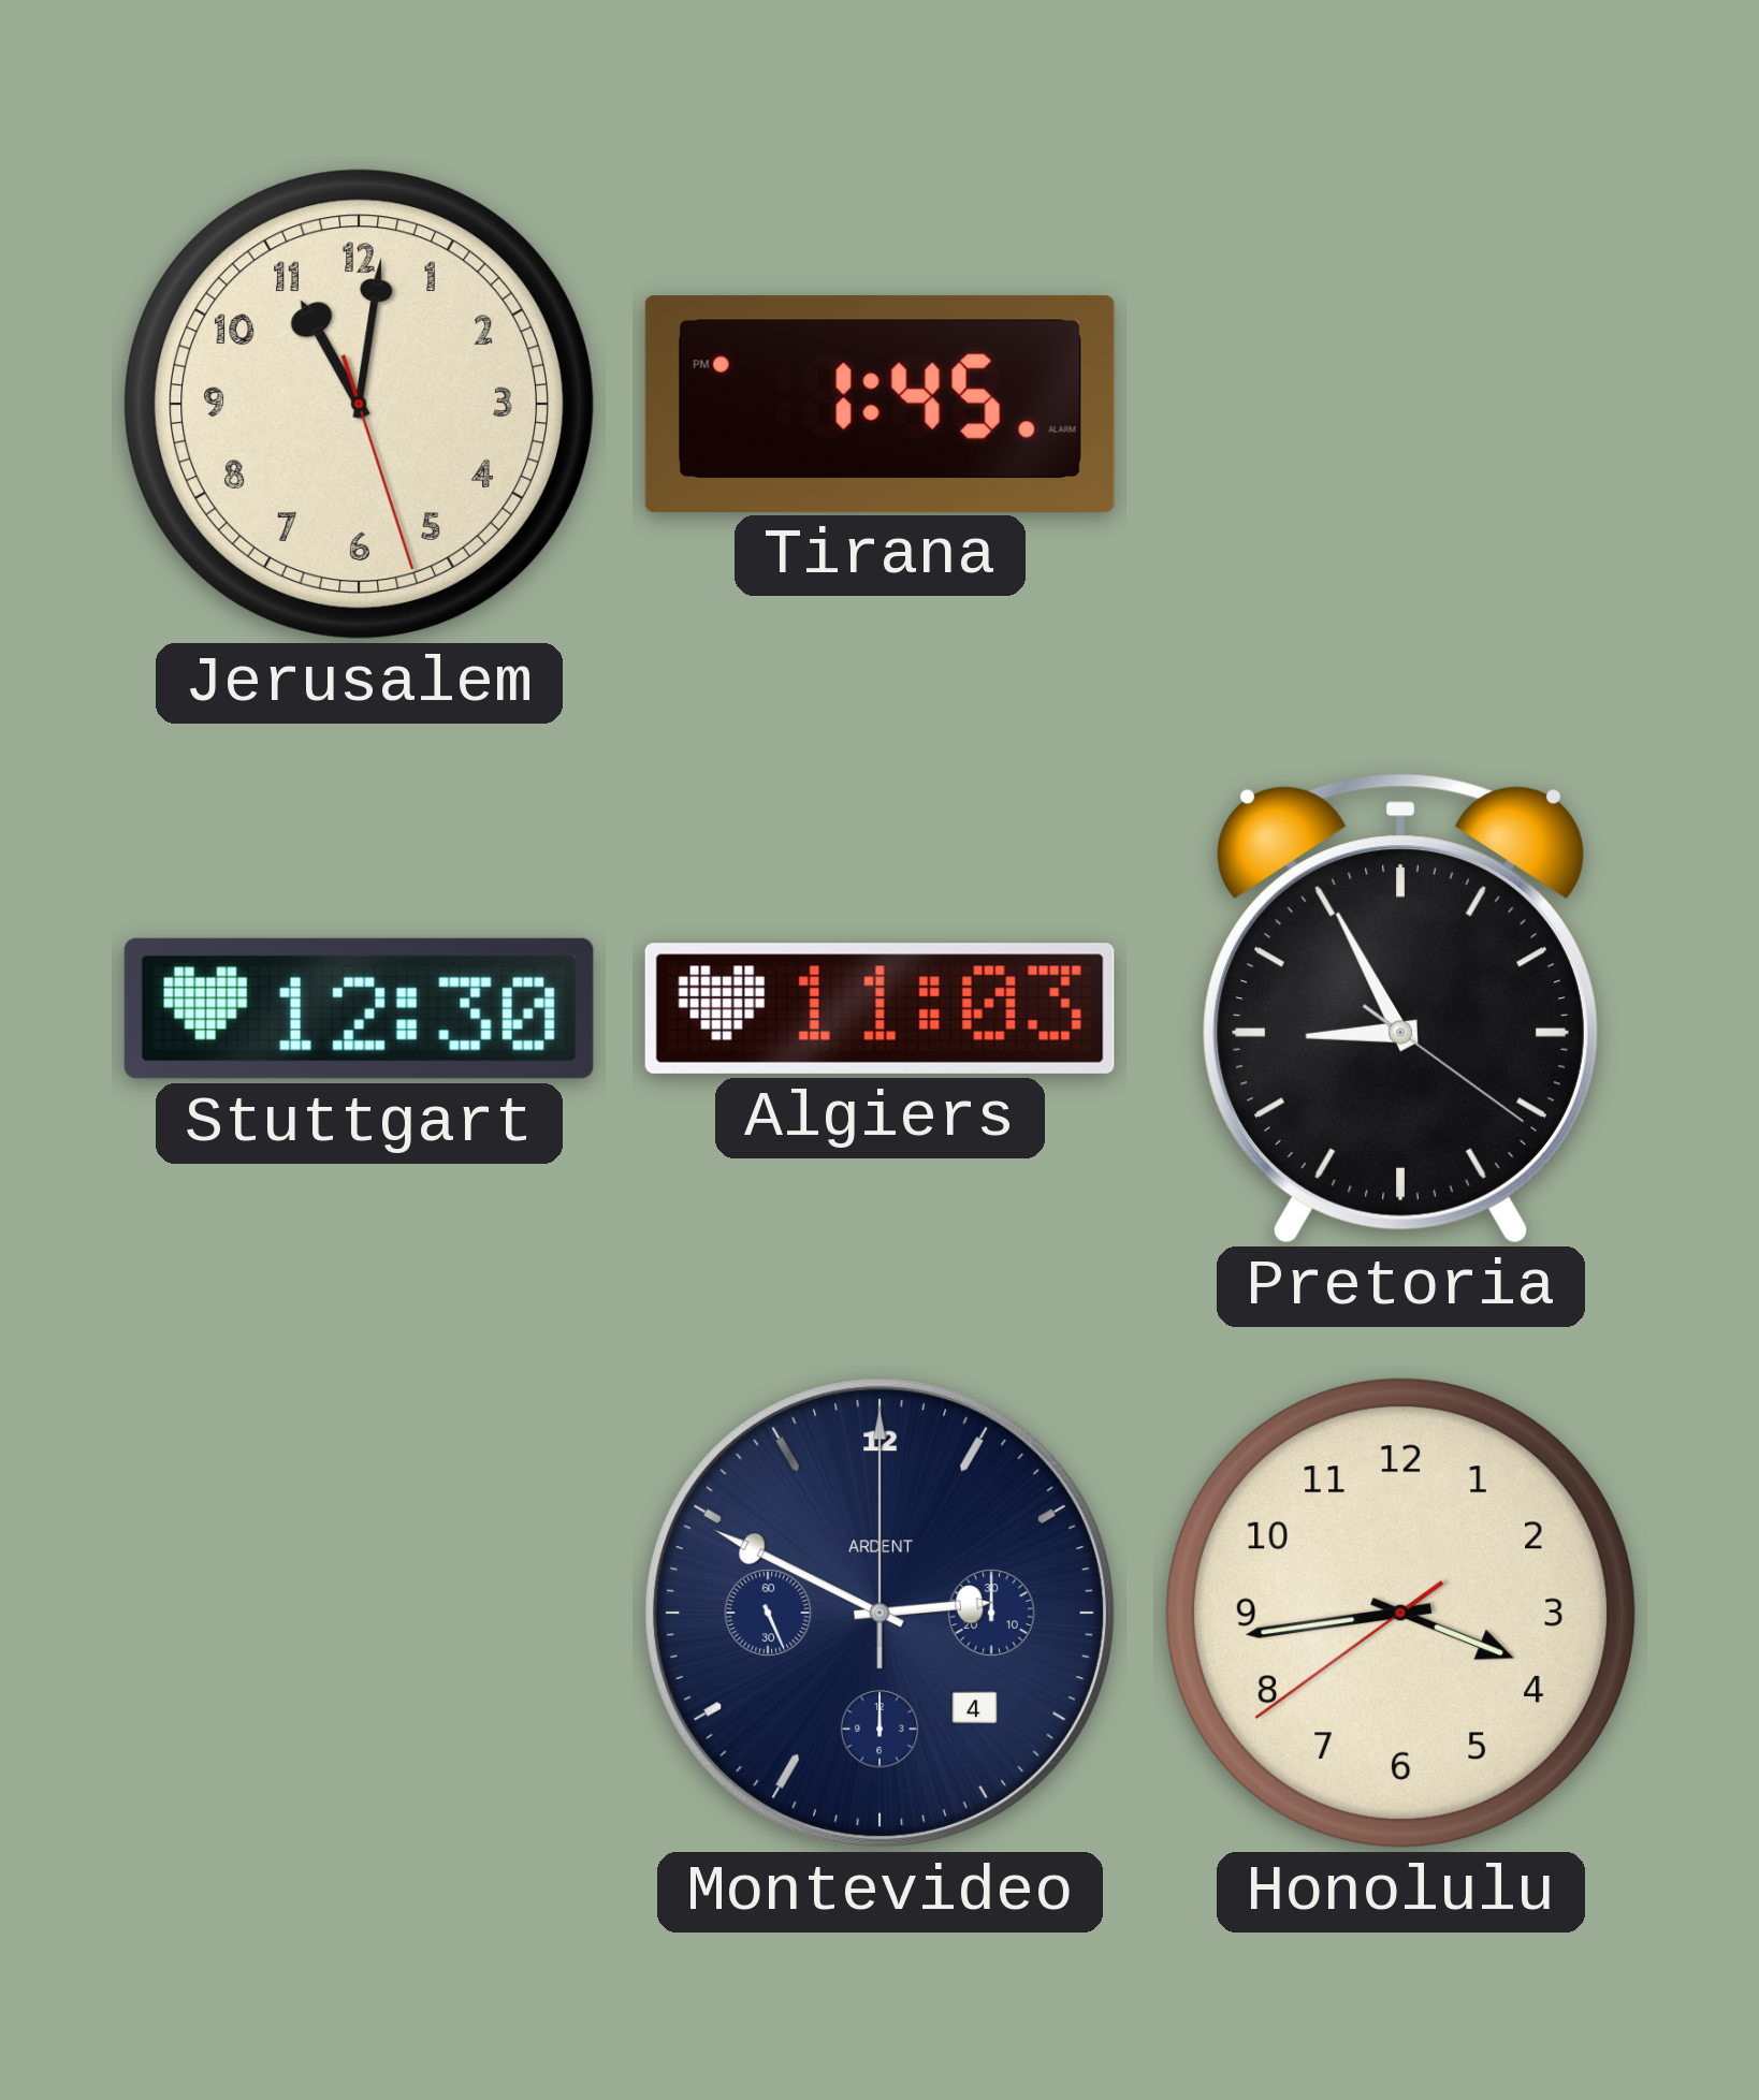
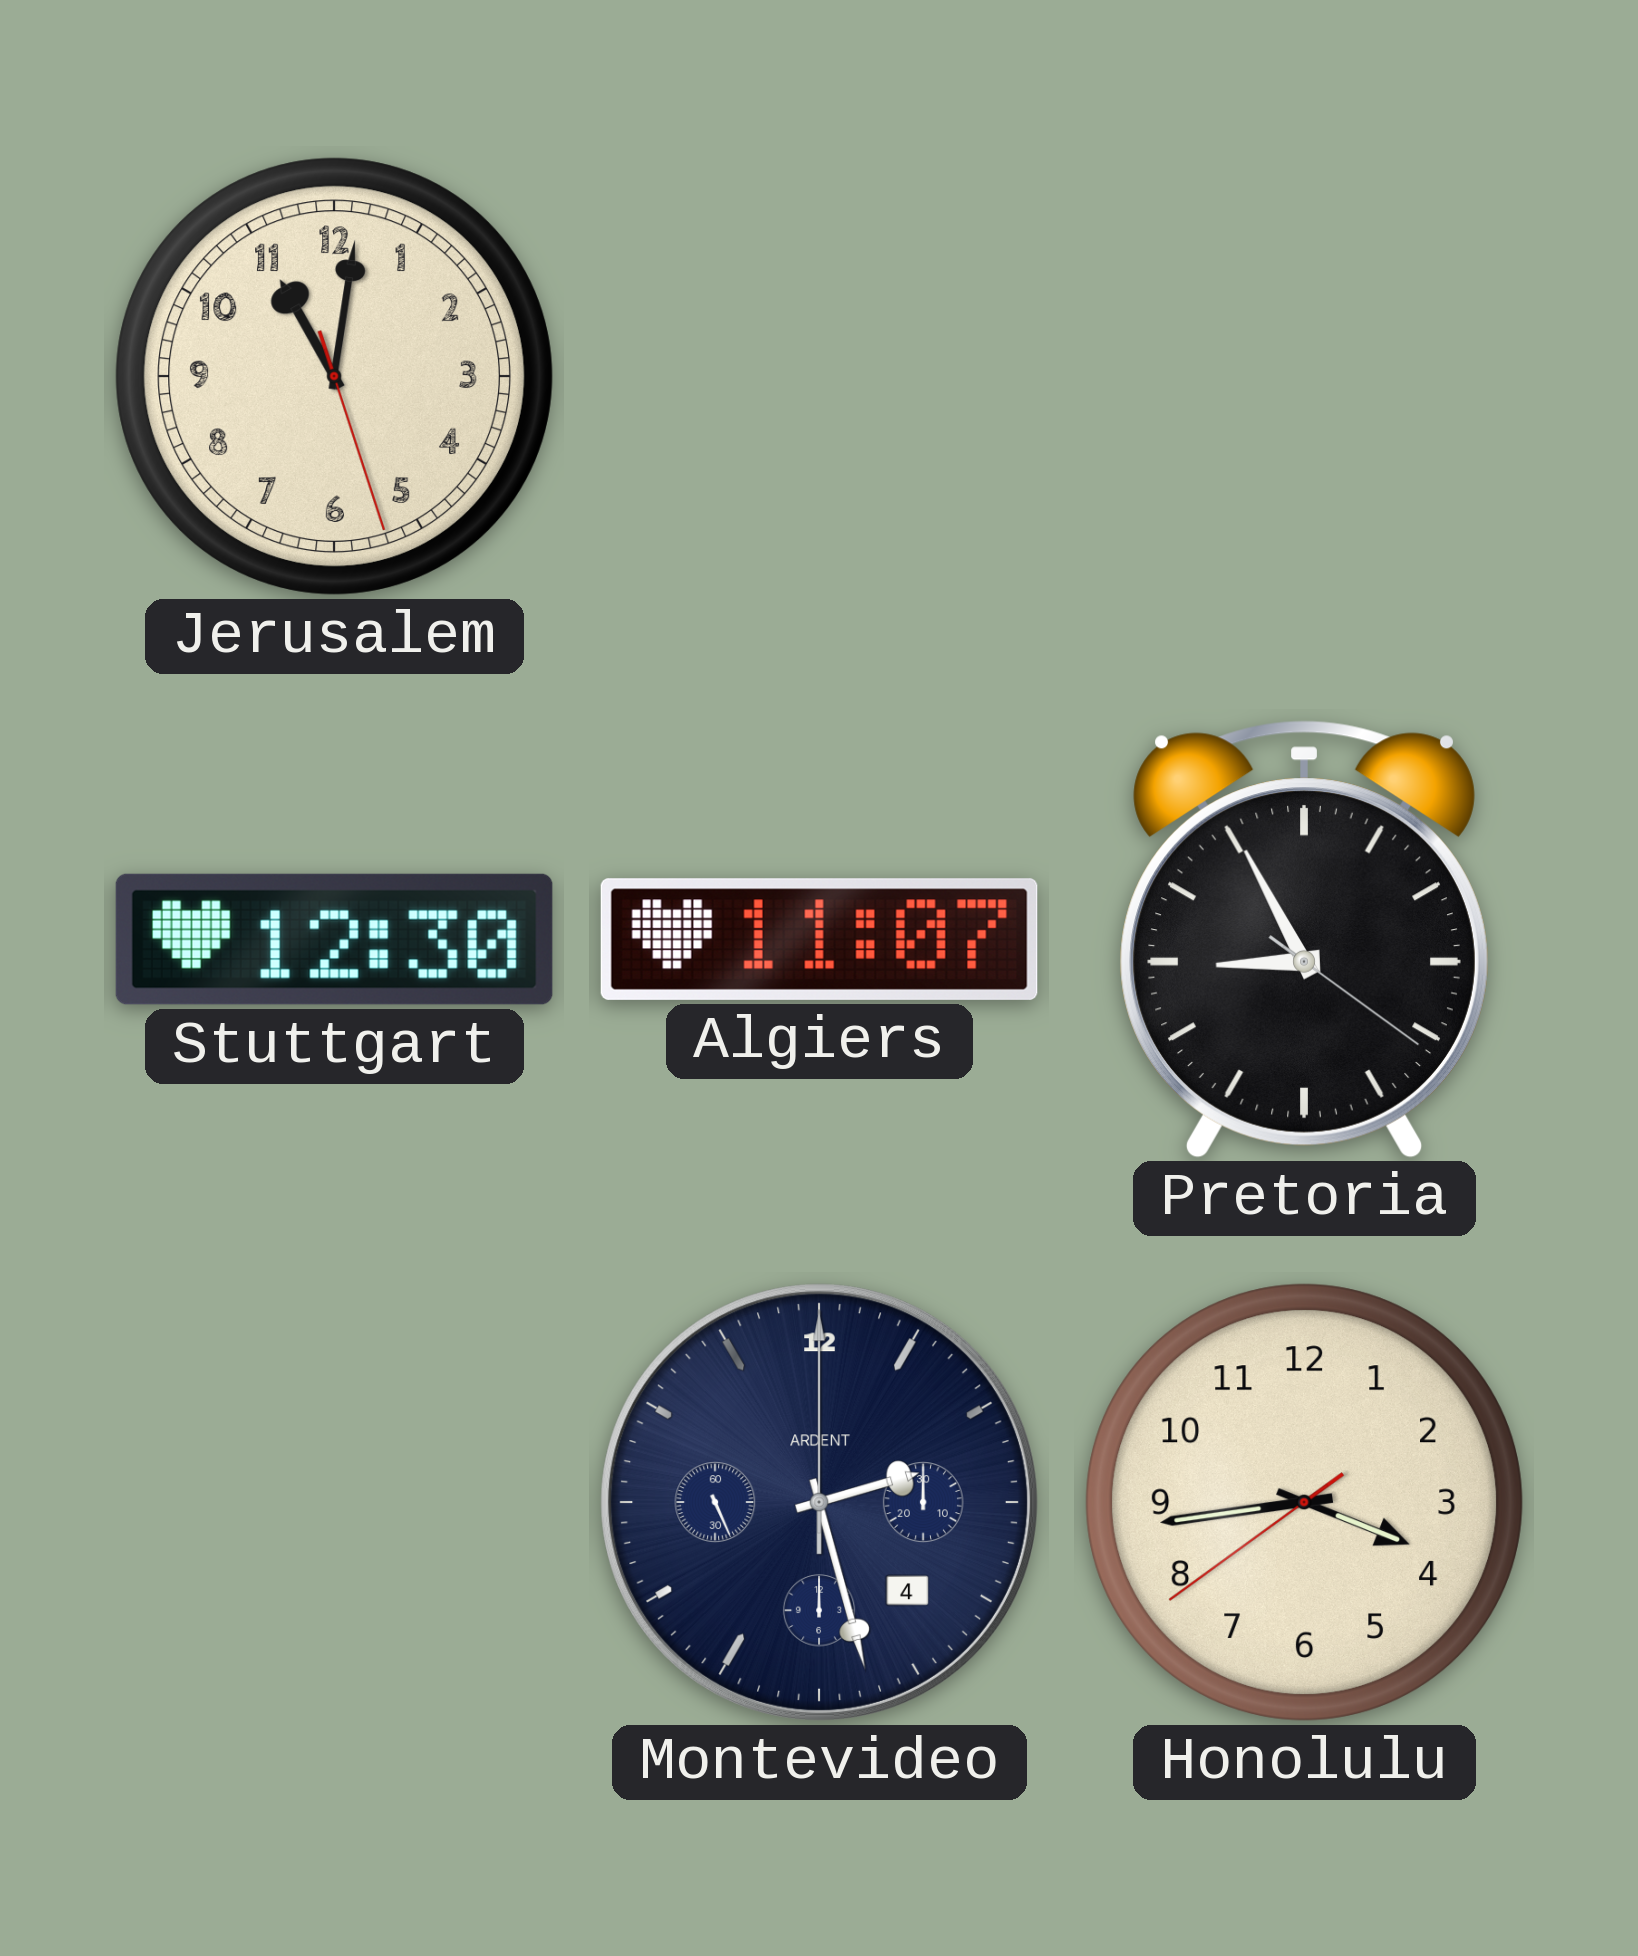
Tirana: 1:45 -> none
Algiers: 11:03 -> 11:07
Montevideo: 2:49 -> 2:27
